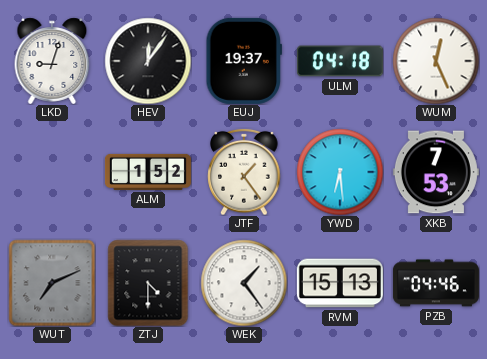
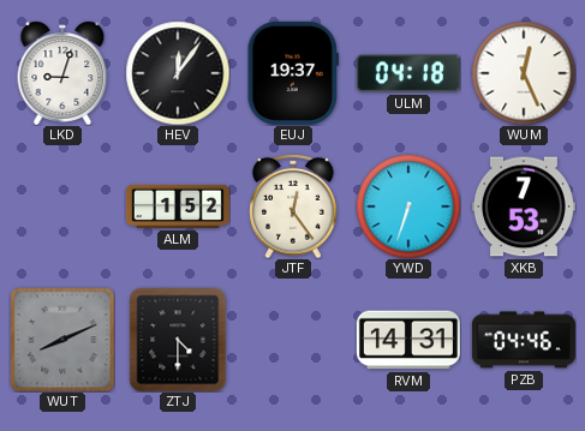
JTF: 1:24 -> 12:24
YWD: 6:29 -> 6:33
WUT: 7:11 -> 8:11
WEK: 1:24 -> none
RVM: 15:13 -> 14:31
